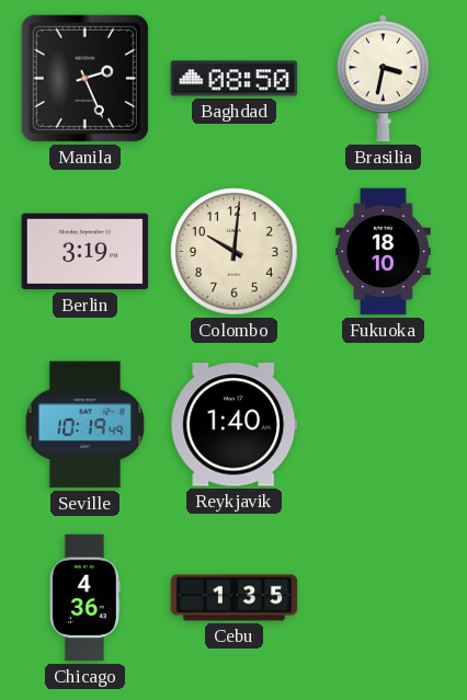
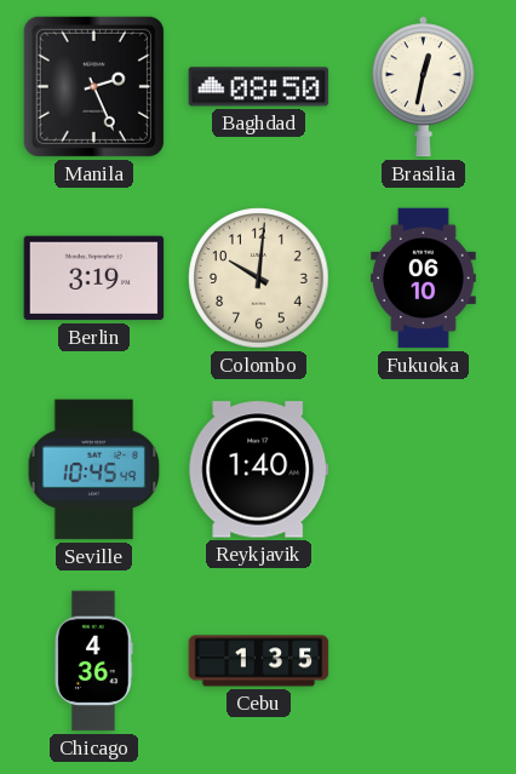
Brasilia: 3:32 -> 12:32
Fukuoka: 18:10 -> 06:10
Seville: 10:19 -> 10:45
